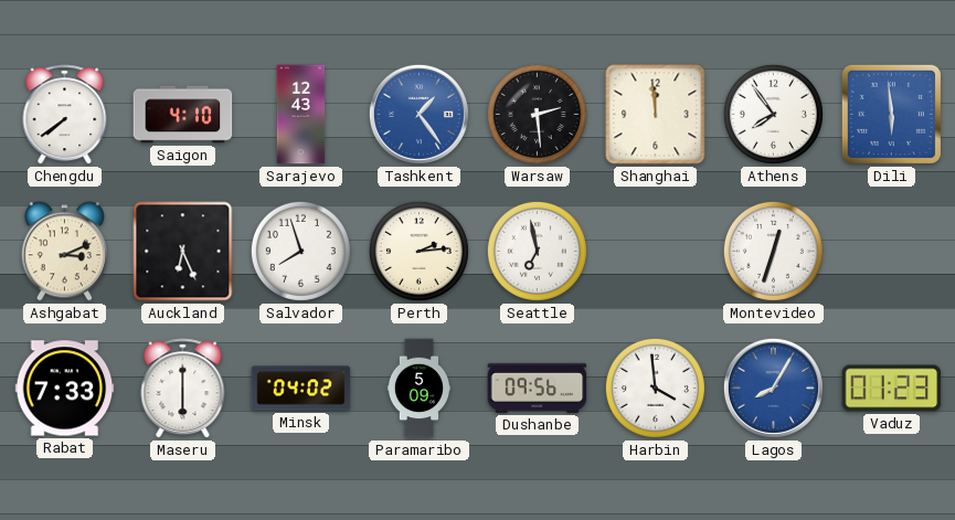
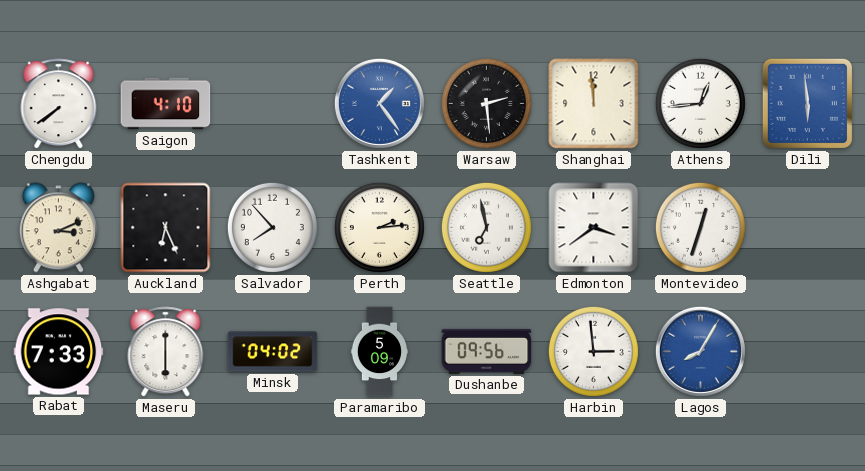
Sarajevo: 12:43 -> none
Athens: 7:54 -> 12:44
Salvador: 7:57 -> 7:53
Edmonton: none -> 3:39
Harbin: 3:59 -> 2:59
Vaduz: 01:23 -> none
